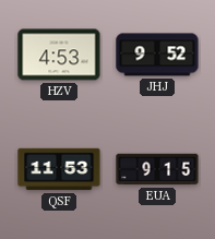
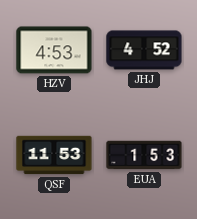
JHJ: 9:52 -> 4:52
EUA: 9:15 -> 1:53
